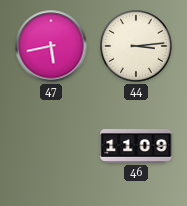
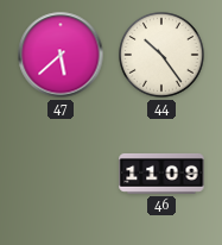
47: 5:43 -> 5:38
44: 3:14 -> 10:24
